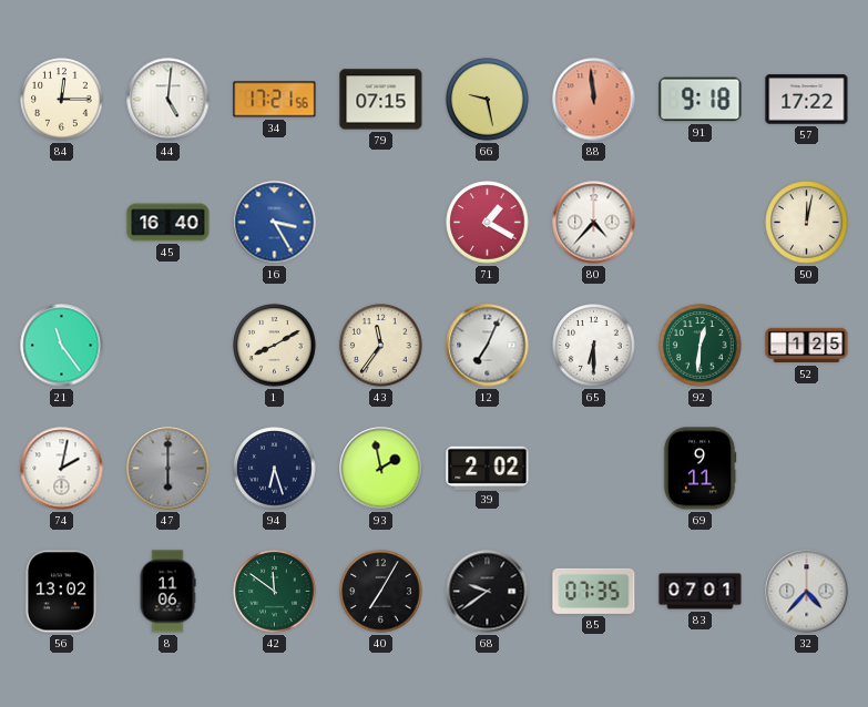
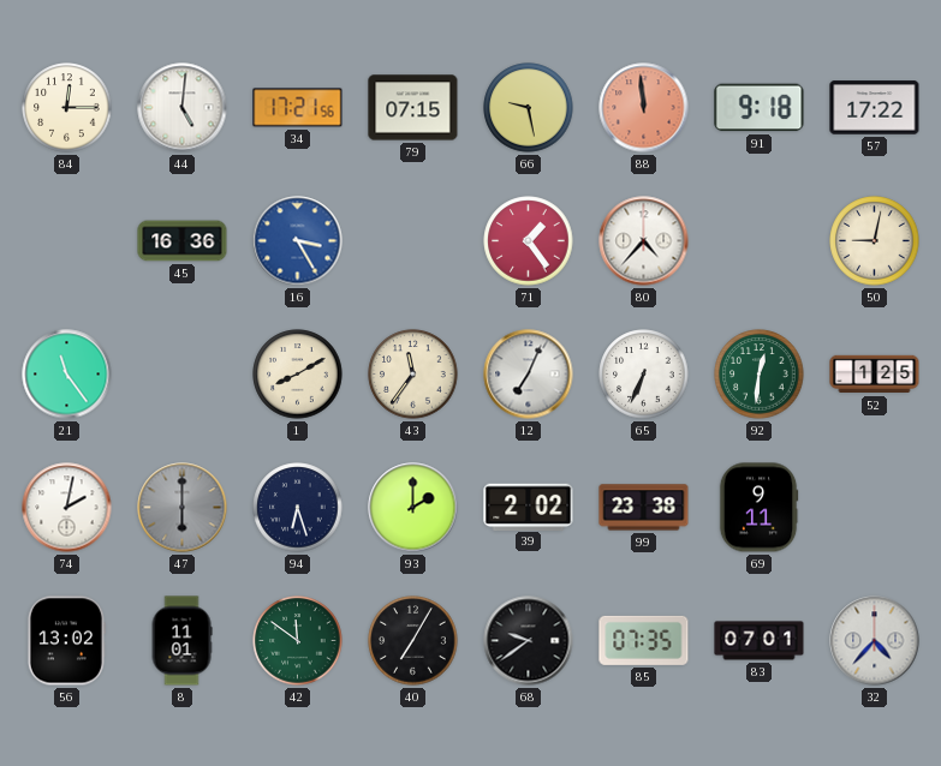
45: 16:40 -> 16:36
71: 1:20 -> 1:24
50: 12:02 -> 9:02
65: 6:30 -> 6:34
93: 1:58 -> 2:00
99: none -> 23:38
8: 11:06 -> 11:01
